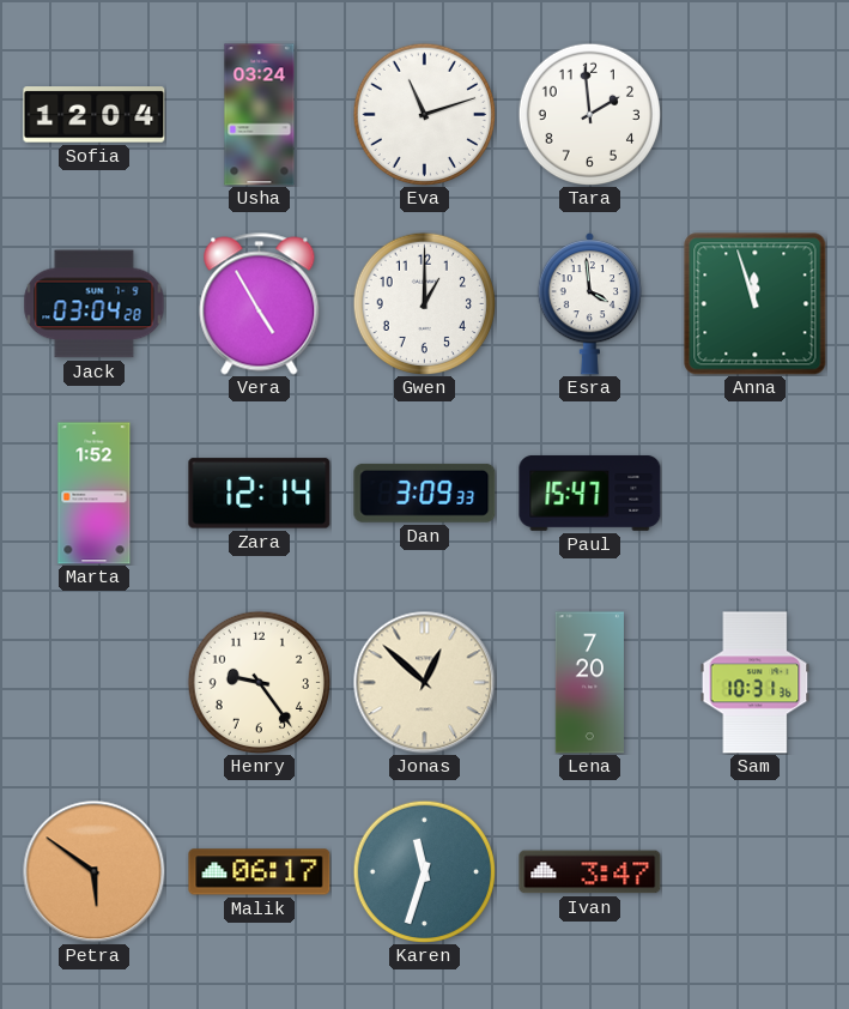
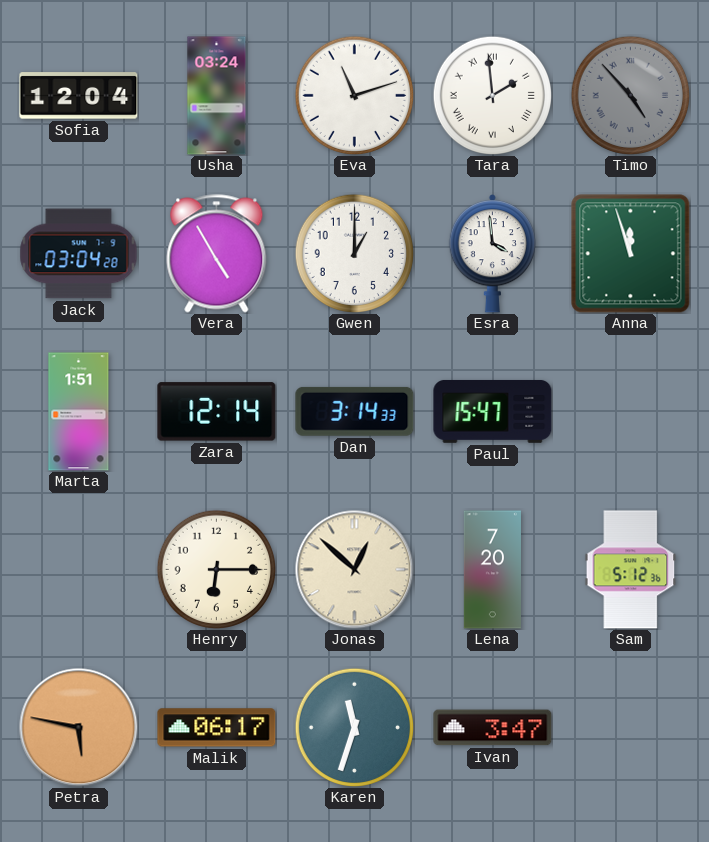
Tara numerals: Arabic -> Roman
Timo: none -> 4:53
Marta: 1:52 -> 1:51
Dan: 3:09 -> 3:14
Henry: 9:24 -> 6:15
Sam: 10:31 -> 5:12
Petra: 5:51 -> 5:47
